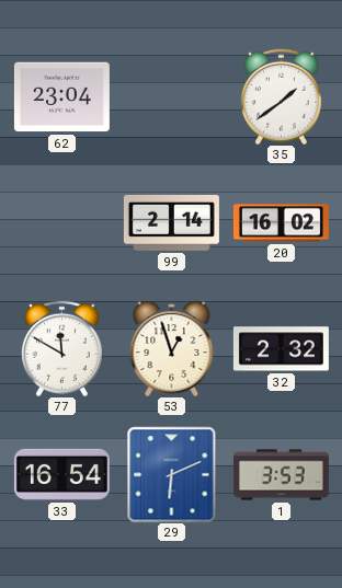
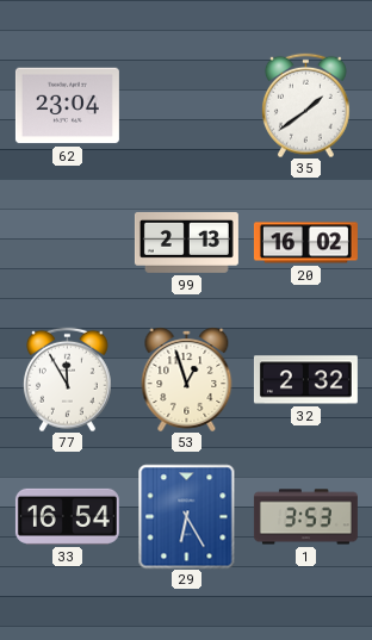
99: 2:14 -> 2:13
77: 11:50 -> 11:55
29: 6:11 -> 6:25
